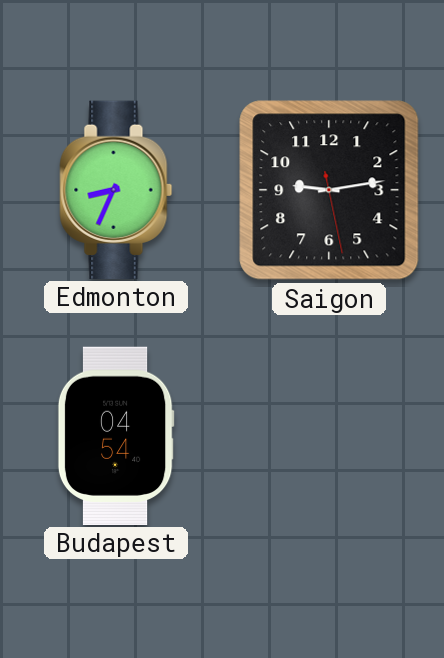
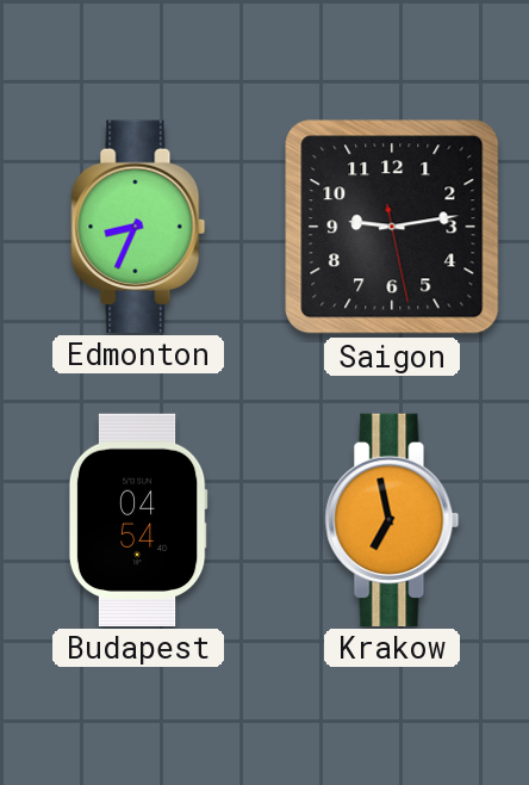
Krakow: none -> 6:58
